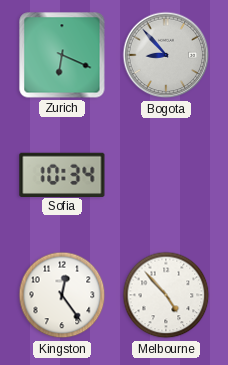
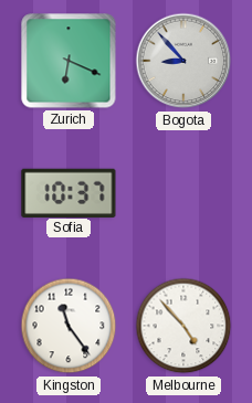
Sofia: 10:34 -> 10:37
Kingston: 12:24 -> 11:24
